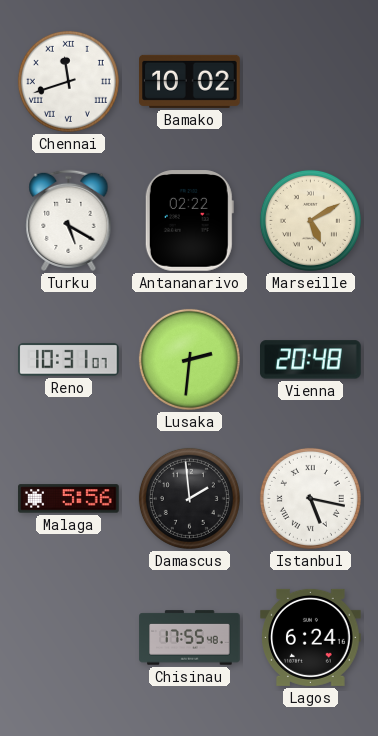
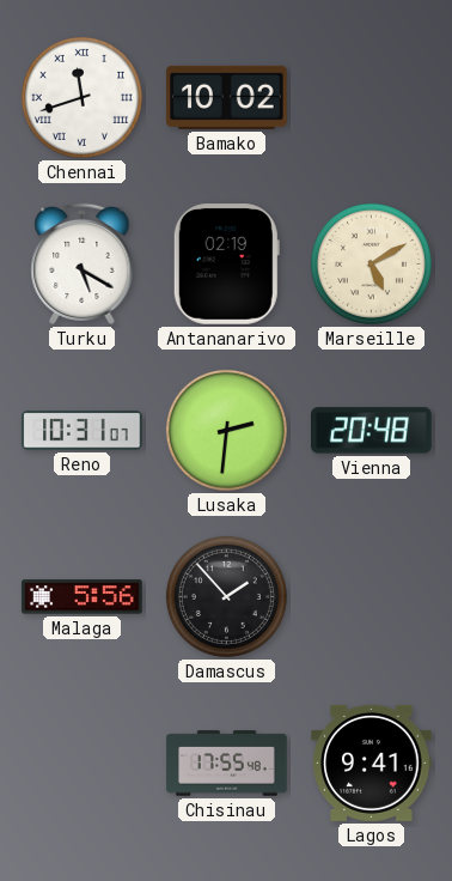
Antananarivo: 02:22 -> 02:19
Damascus: 1:59 -> 1:53
Istanbul: 5:17 -> none
Lagos: 6:24 -> 9:41
